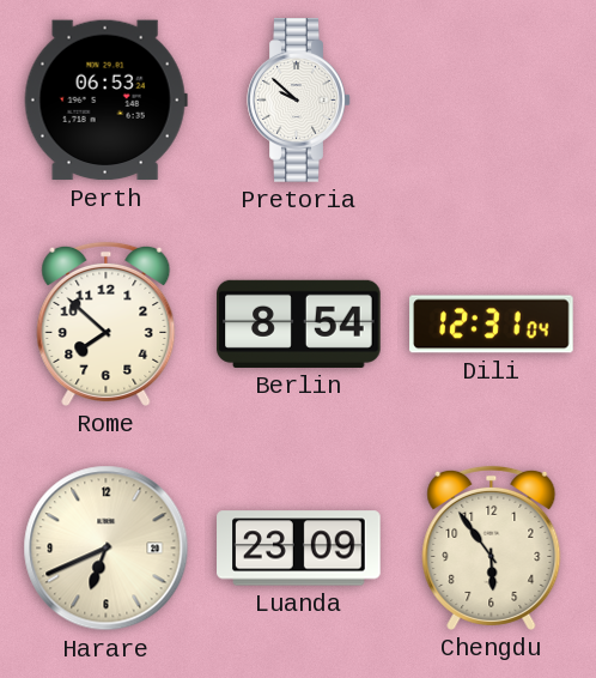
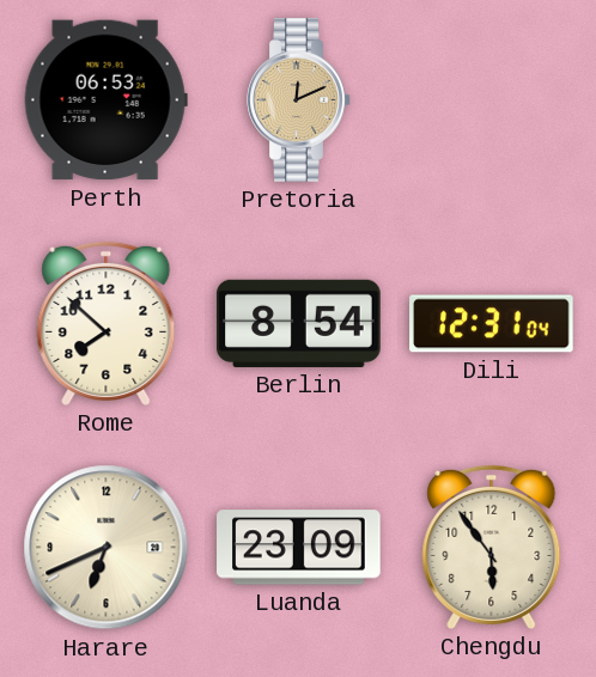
Pretoria: 9:52 -> 12:11
Pretoria dial: white -> champagne
